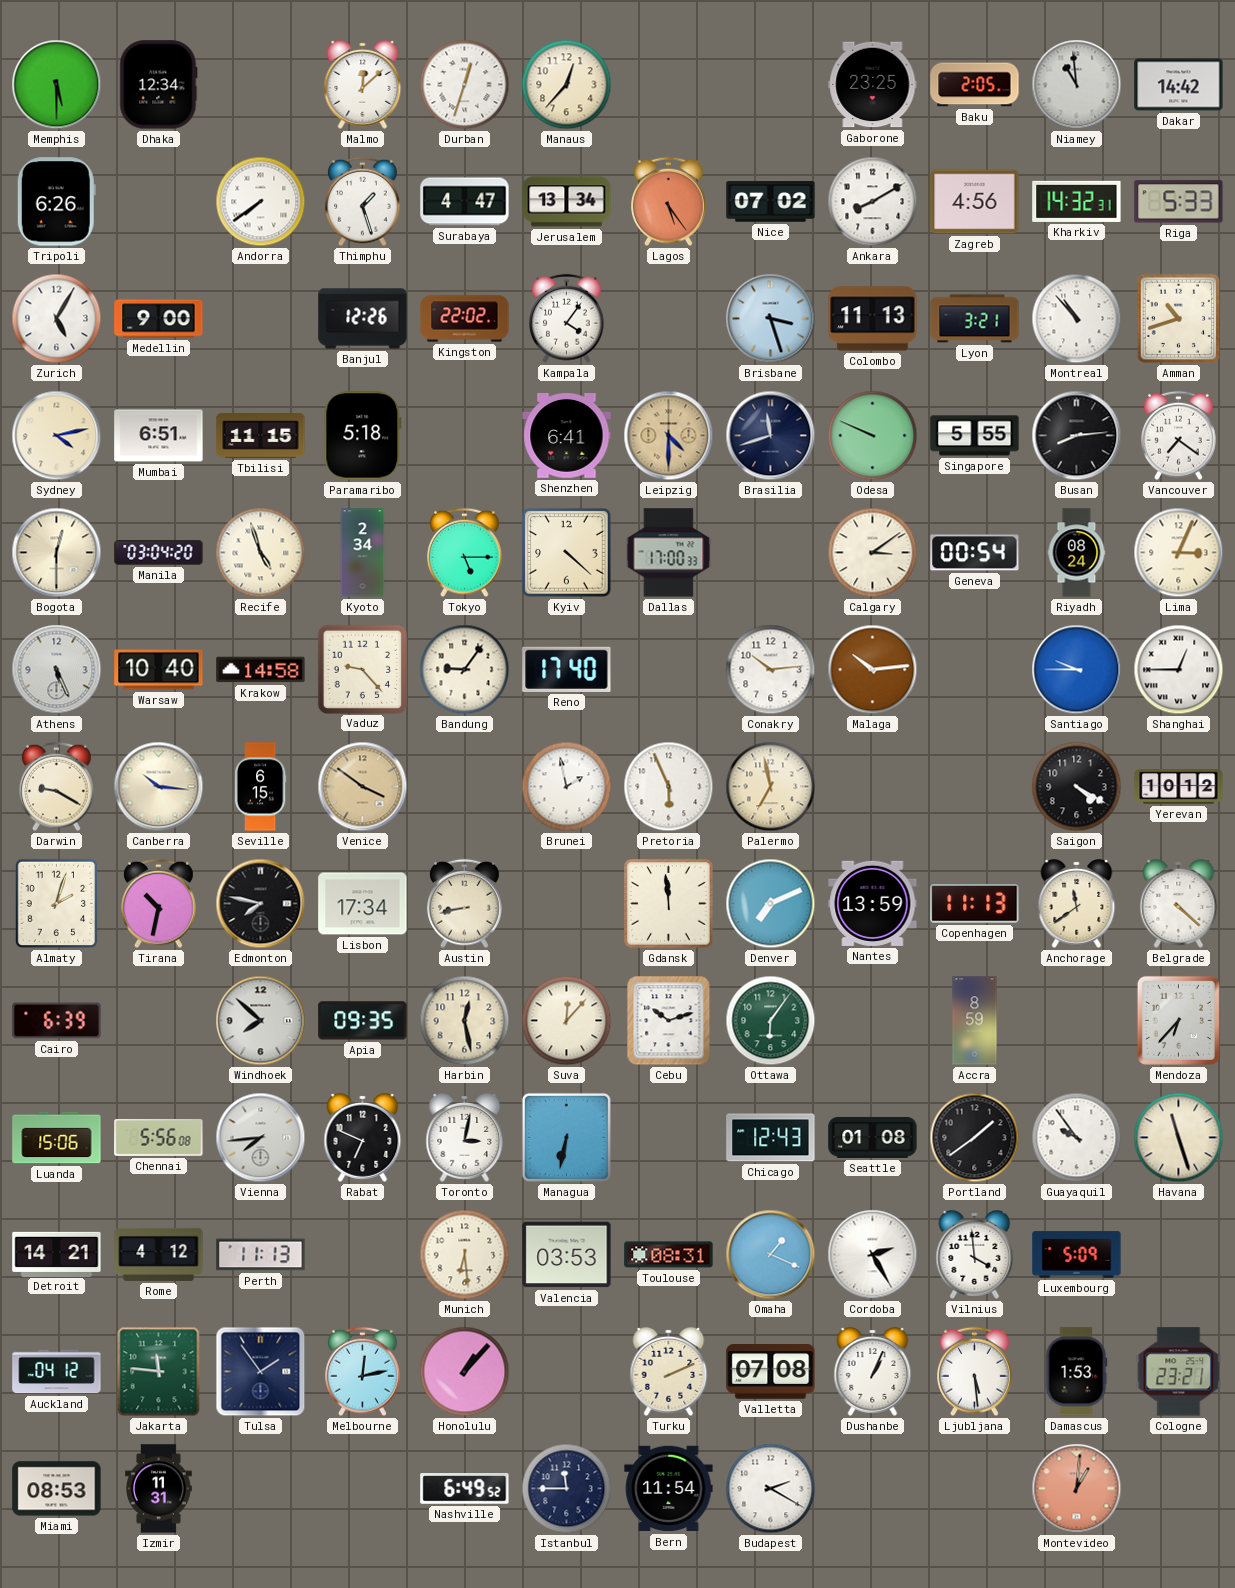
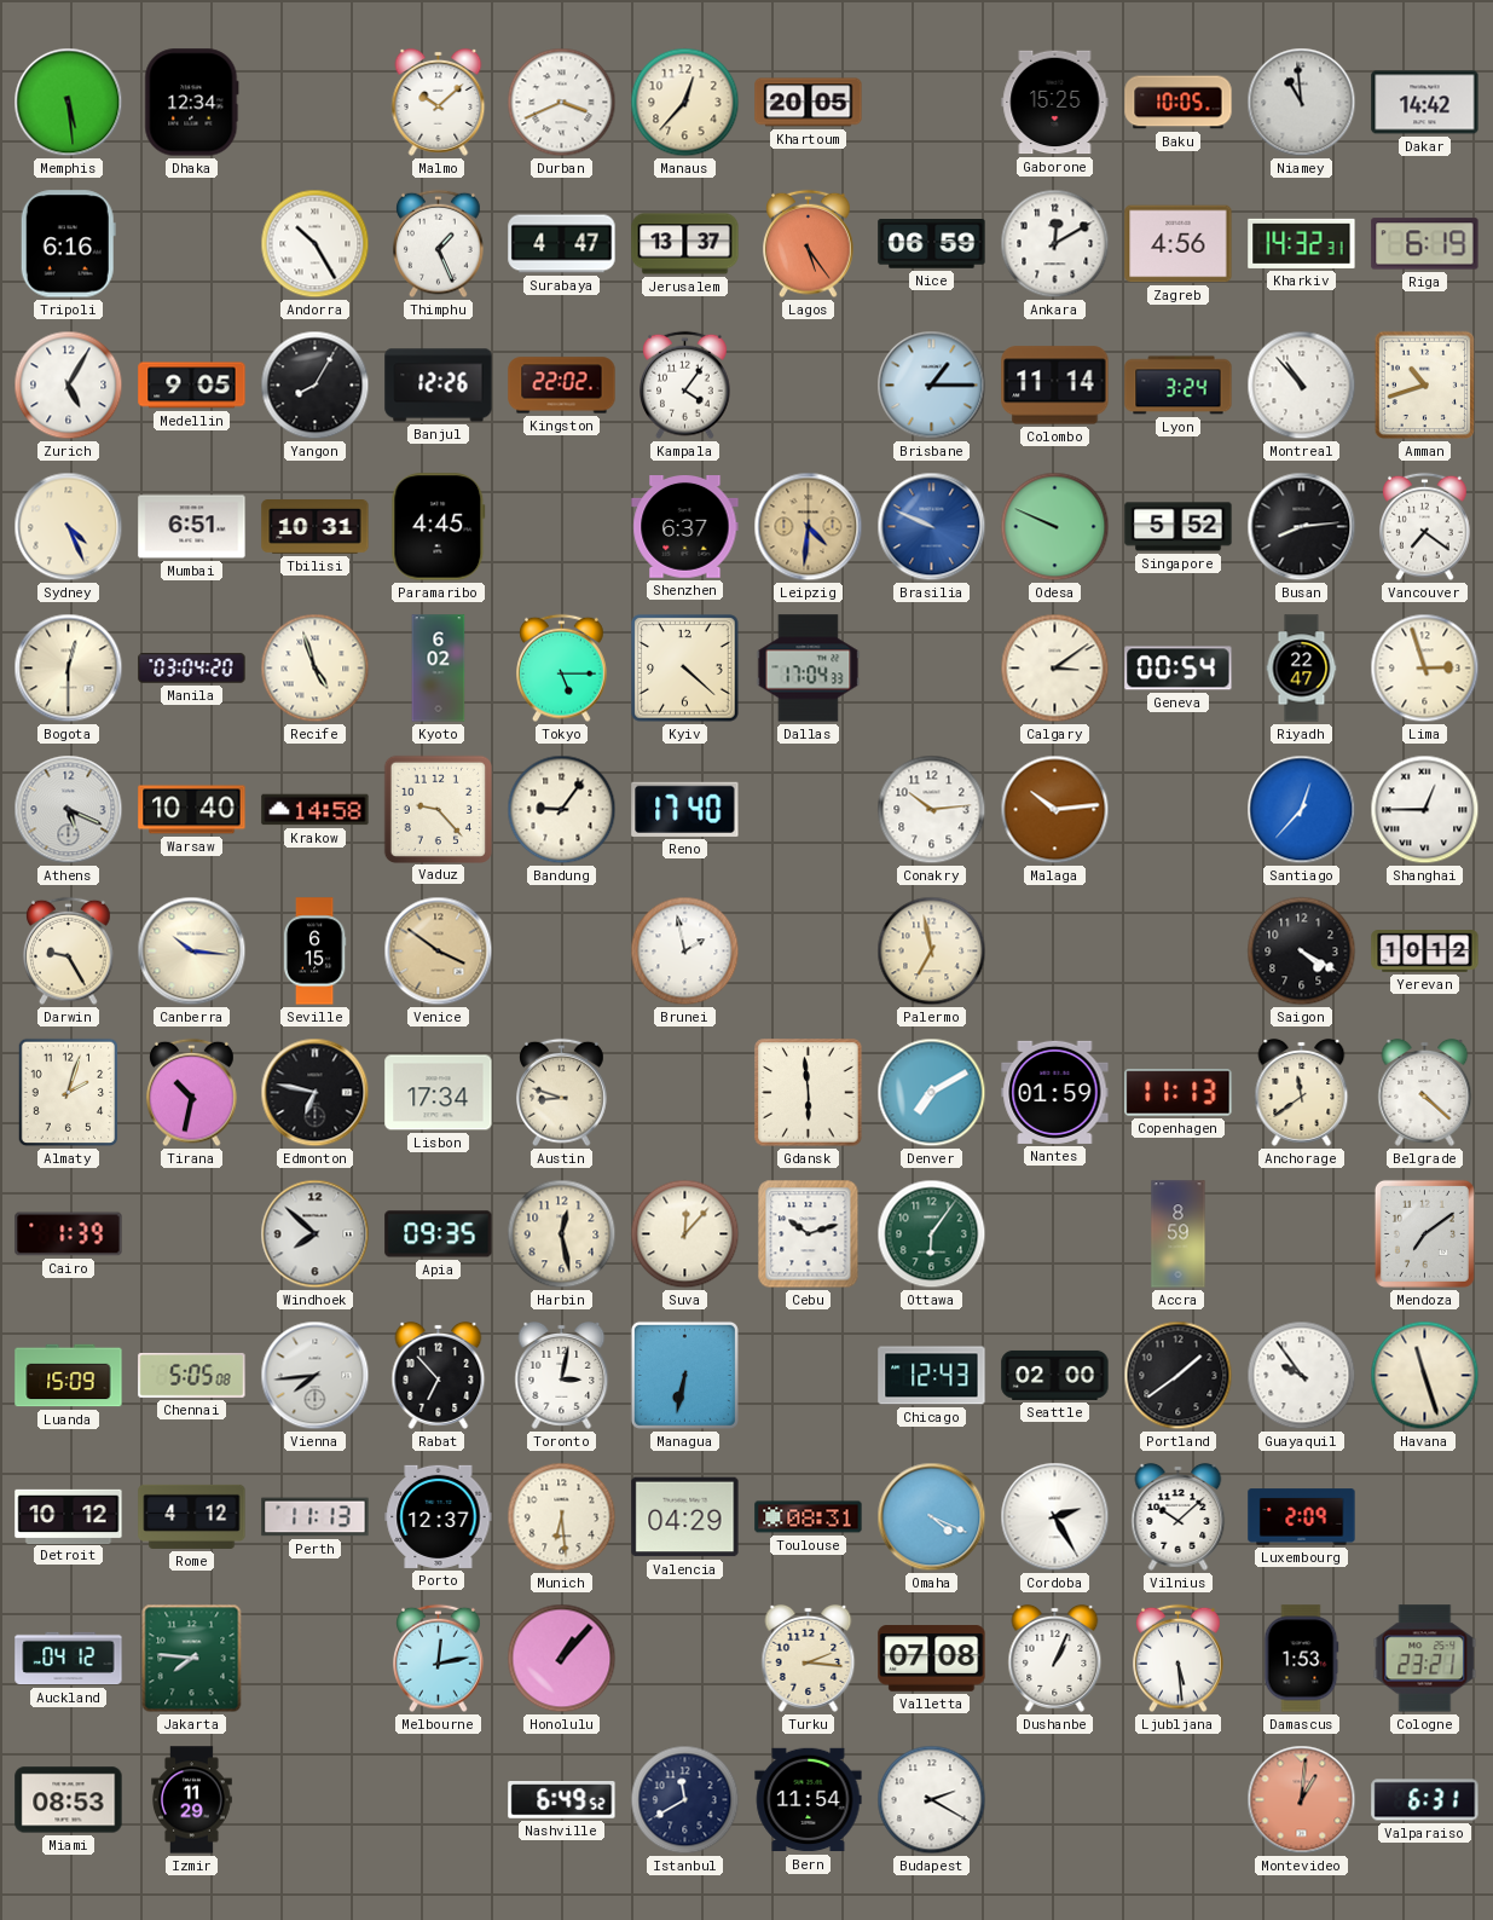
Memphis: 5:30 -> 5:29
Malmo: 12:08 -> 10:08
Durban: 12:33 -> 3:41
Khartoum: none -> 20:05
Gaborone: 23:25 -> 15:25
Baku: 2:05 -> 10:05
Tripoli: 6:26 -> 6:16
Andorra: 7:39 -> 10:25
Thimphu: 1:27 -> 1:26
Jerusalem: 13:34 -> 13:37
Nice: 07:02 -> 06:59
Ankara: 8:10 -> 12:10
Riga: 5:33 -> 6:19
Medellin: 9:00 -> 9:05
Yangon: none -> 8:05
Brisbane: 3:27 -> 1:15
Colombo: 11:13 -> 11:14
Lyon: 3:21 -> 3:24
Sydney: 4:13 -> 4:26
Tbilisi: 11:15 -> 10:31
Paramaribo: 5:18 -> 4:45
Shenzhen: 6:41 -> 6:37
Leipzig: 4:30 -> 4:31
Brasilia: 11:42 -> 9:49
Brasilia dial: navy -> blue
Singapore: 5:55 -> 5:52
Kyoto: 2:34 -> 6:02
Dallas: 17:00 -> 17:04
Riyadh: 08:24 -> 22:47
Lima: 3:04 -> 2:57
Athens: 5:26 -> 5:19
Santiago: 9:45 -> 12:37
Darwin: 9:20 -> 9:25
Pretoria: 5:56 -> none
Edmonton: 7:47 -> 6:47
Austin: 8:43 -> 8:48
Gdansk: 11:59 -> 5:59
Denver: 7:11 -> 7:10
Nantes: 13:59 -> 01:59
Cairo: 6:39 -> 1:39
Mendoza: 6:37 -> 7:09
Luanda: 15:06 -> 15:09
Chennai: 5:56 -> 5:05
Rabat: 6:49 -> 6:53
Seattle: 01:08 -> 02:00
Detroit: 14:21 -> 10:12
Porto: none -> 12:37
Valencia: 03:53 -> 04:29
Omaha: 1:19 -> 4:19
Vilnius: 3:59 -> 10:08
Luxembourg: 5:09 -> 2:09
Jakarta: 11:46 -> 7:46
Tulsa: 1:54 -> none
Turku: 2:11 -> 2:16
Izmir: 11:31 -> 11:29
Istanbul: 11:45 -> 11:40
Valparaiso: none -> 6:31
